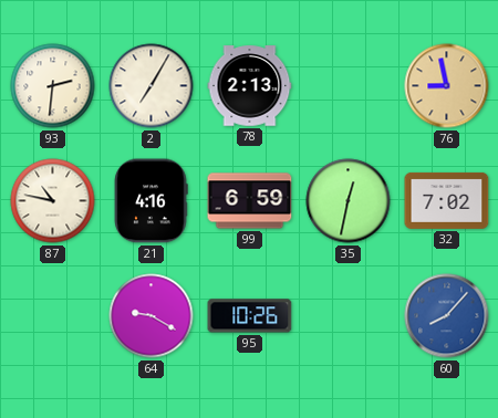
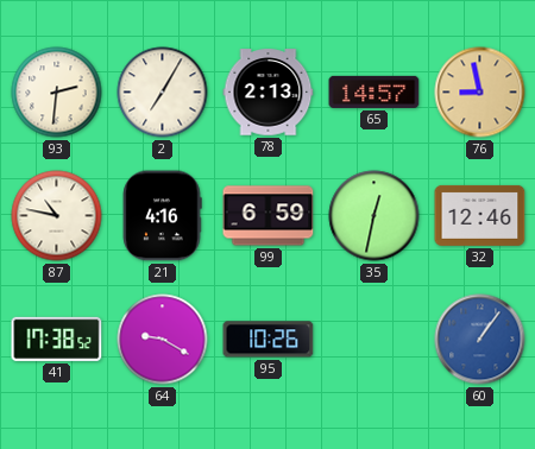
65: none -> 14:57
32: 7:02 -> 12:46
41: none -> 17:38
60: 8:07 -> 1:06
